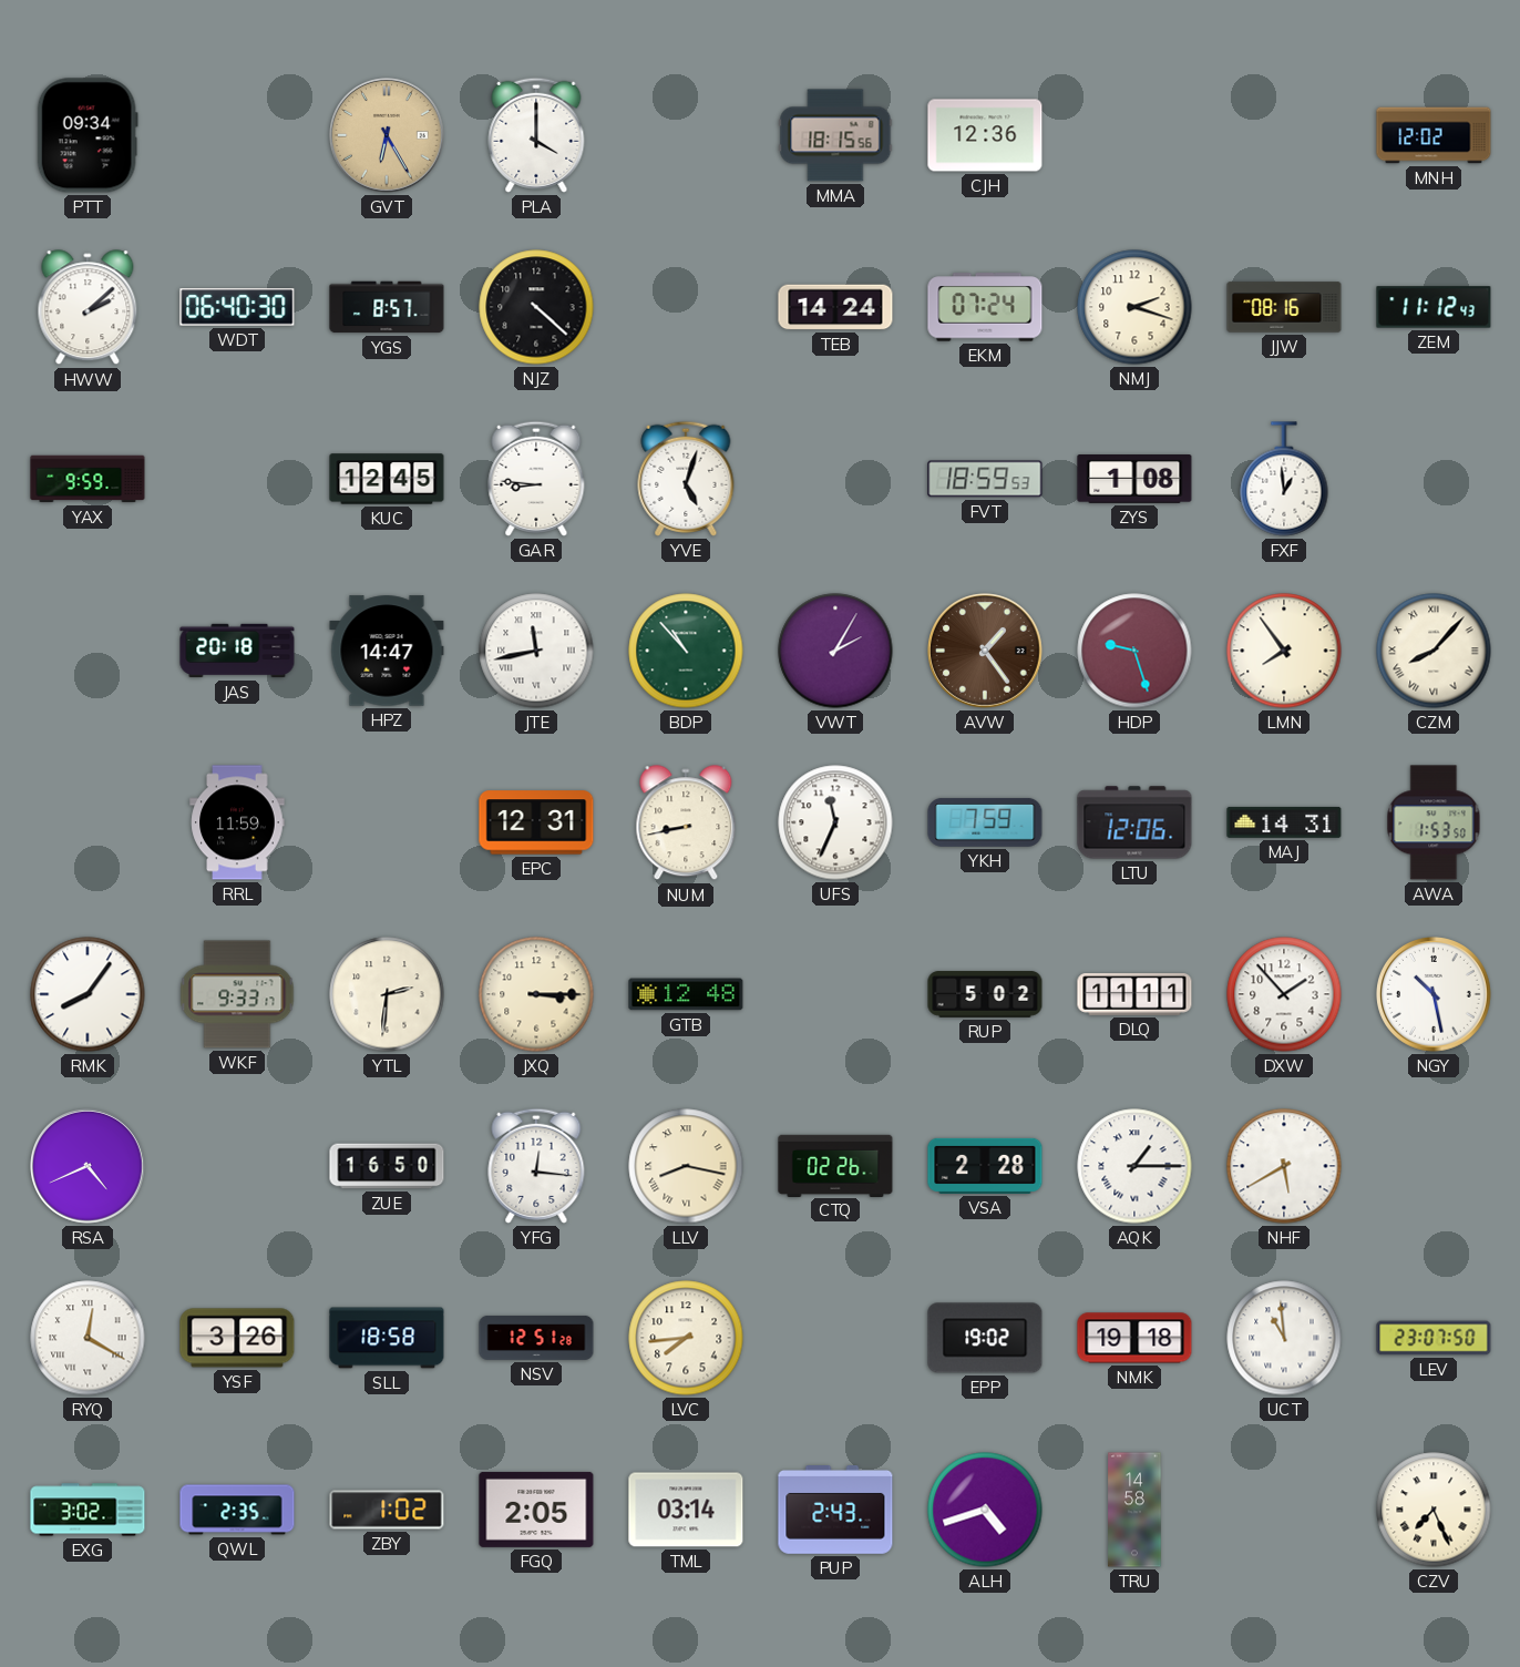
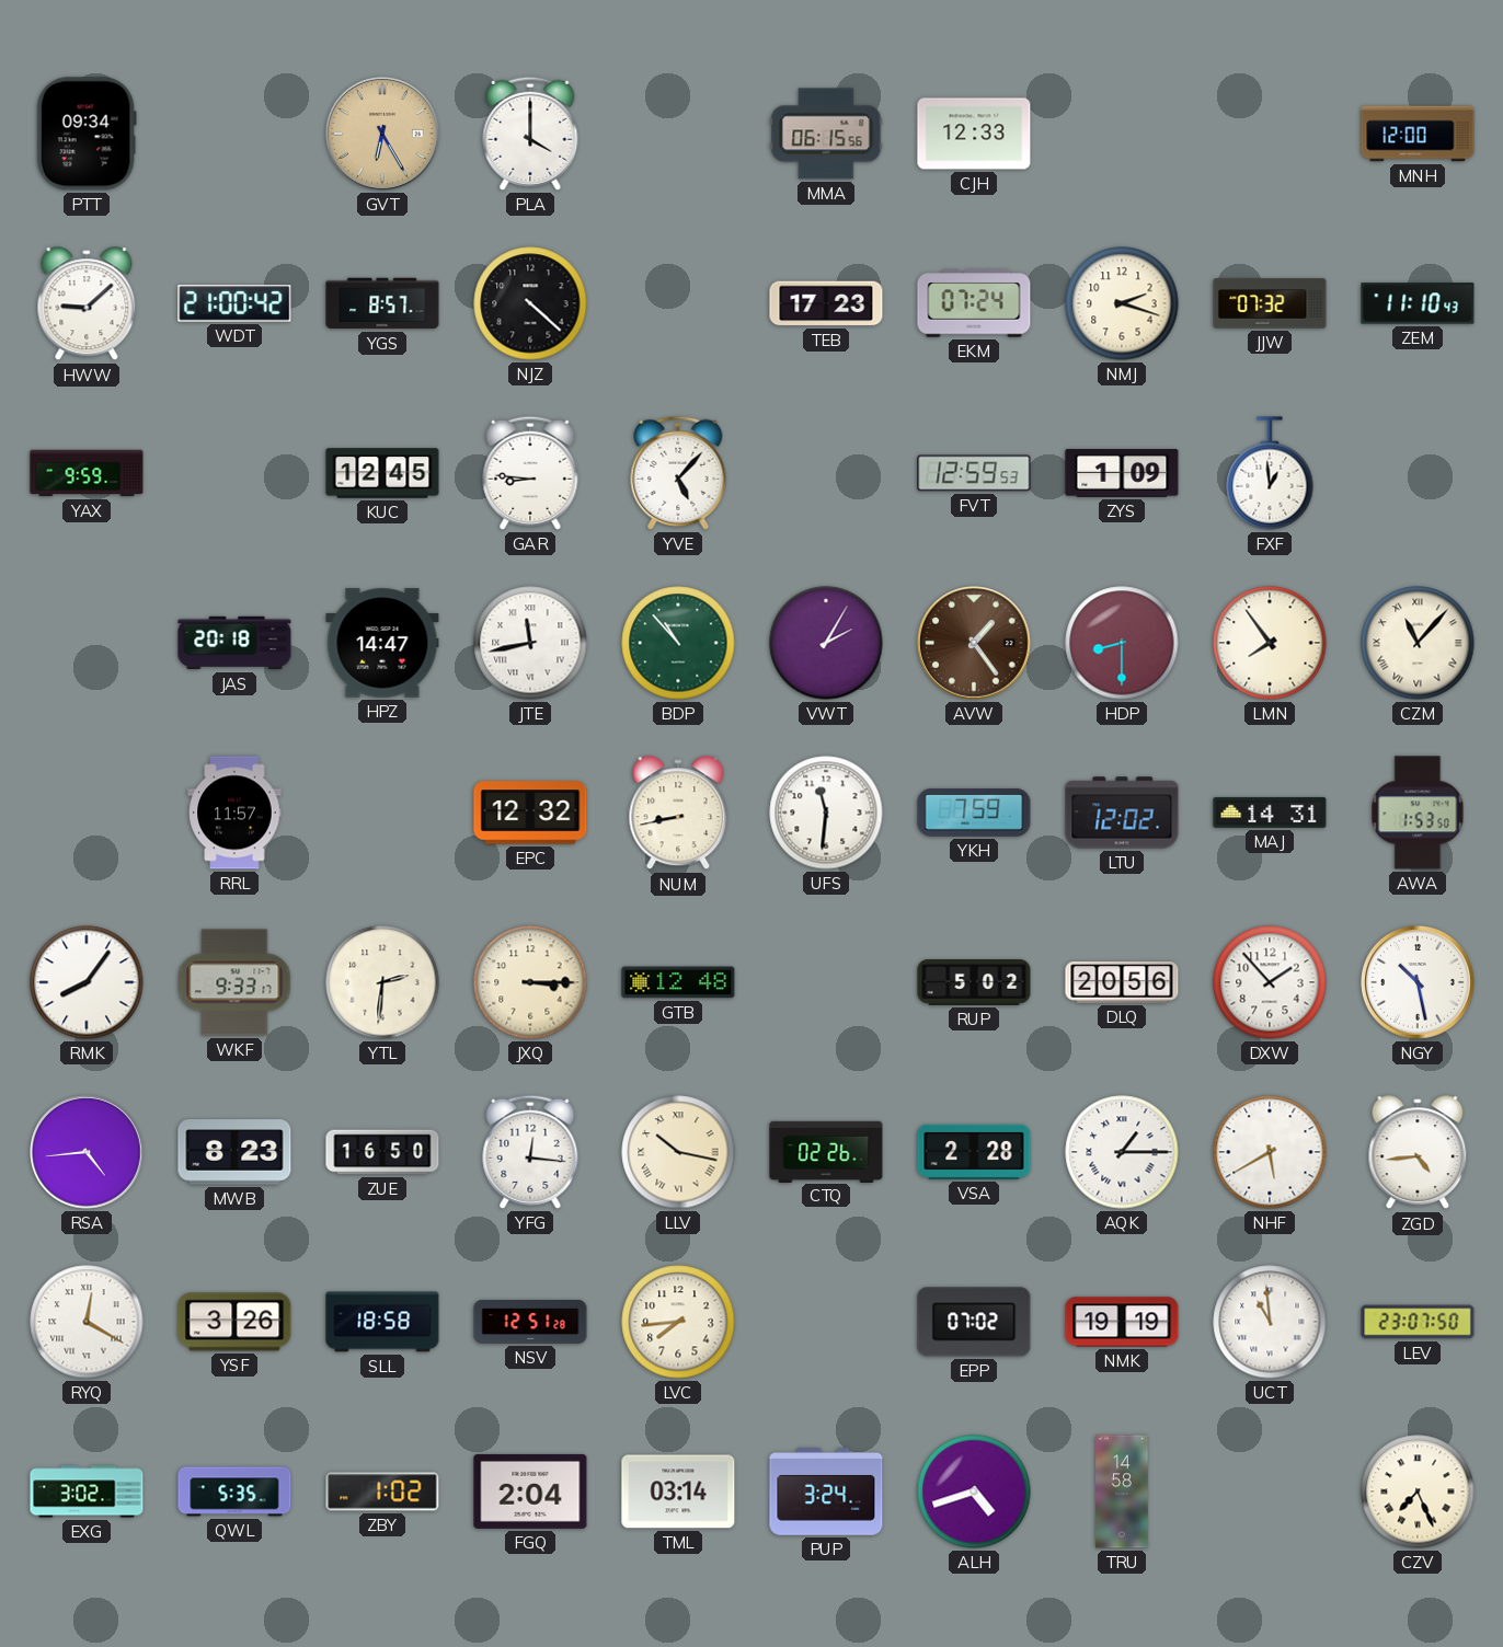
MMA: 18:15 -> 06:15
CJH: 12:36 -> 12:33
MNH: 12:02 -> 12:00
HWW: 2:08 -> 9:08
WDT: 06:40 -> 21:00
TEB: 14:24 -> 17:23
JJW: 08:16 -> 07:32
ZEM: 11:12 -> 11:10
YVE: 5:03 -> 5:07
FVT: 18:59 -> 12:59
ZYS: 1:08 -> 1:09
HDP: 9:27 -> 8:30
CZM: 8:07 -> 11:07
RRL: 11:59 -> 11:57
EPC: 12:31 -> 12:32
UFS: 11:34 -> 11:31
LTU: 12:06 -> 12:02
DLQ: 11:11 -> 20:56
RSA: 4:41 -> 4:44
MWB: none -> 8:23
LLV: 8:17 -> 10:17
ZGD: none -> 4:44
EPP: 19:02 -> 07:02
NMK: 19:18 -> 19:19
QWL: 2:35 -> 5:35
FGQ: 2:05 -> 2:04
PUP: 2:43 -> 3:24
